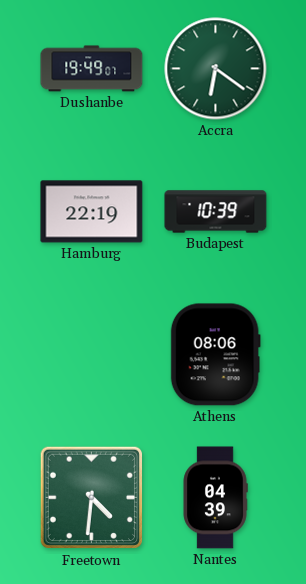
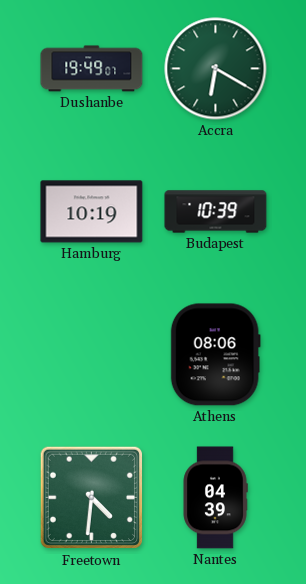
Accra: 6:21 -> 6:20
Hamburg: 22:19 -> 10:19
